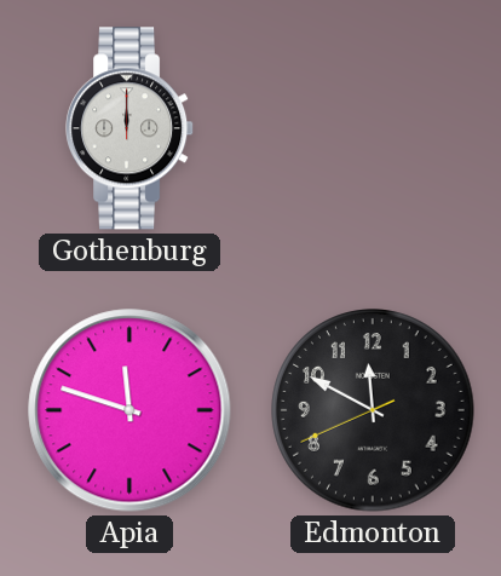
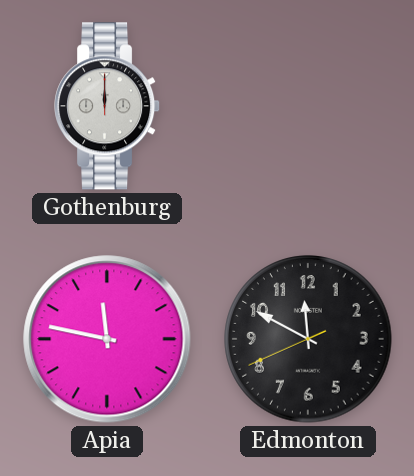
Apia: 11:48 -> 11:47
